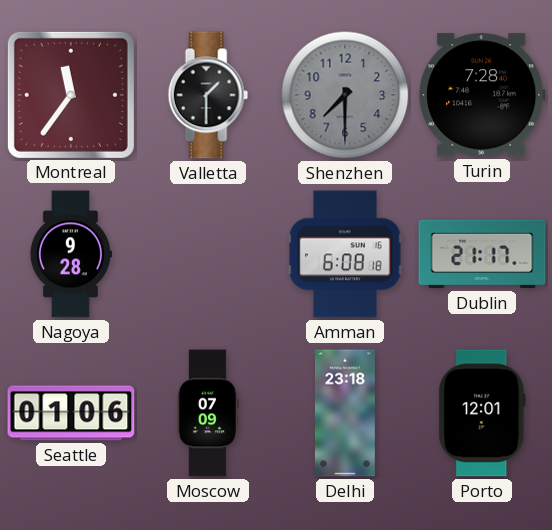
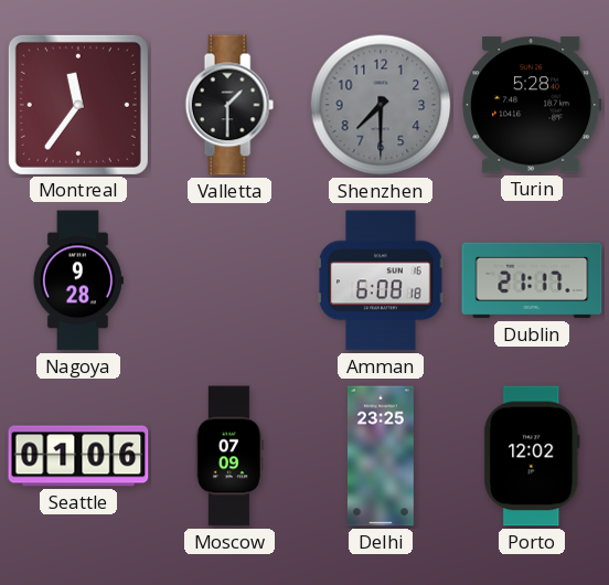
Turin: 7:28 -> 5:28
Delhi: 23:18 -> 23:25
Porto: 12:01 -> 12:02
